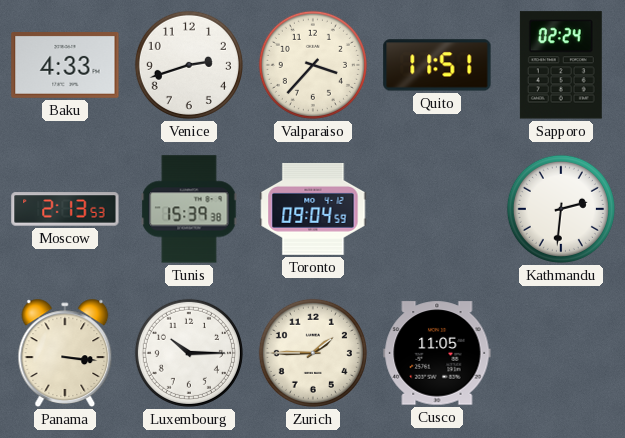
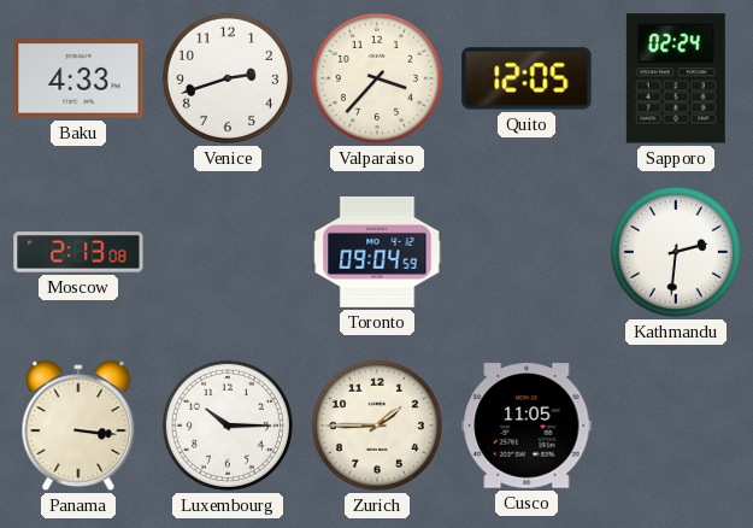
Quito: 11:51 -> 12:05
Moscow: 2:13:53 -> 2:13:08
Tunis: 15:39 -> none
